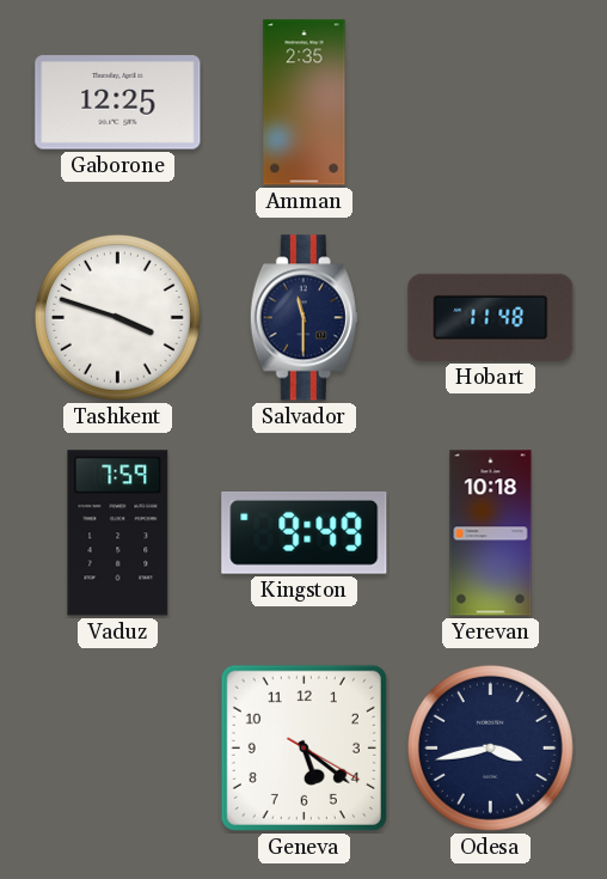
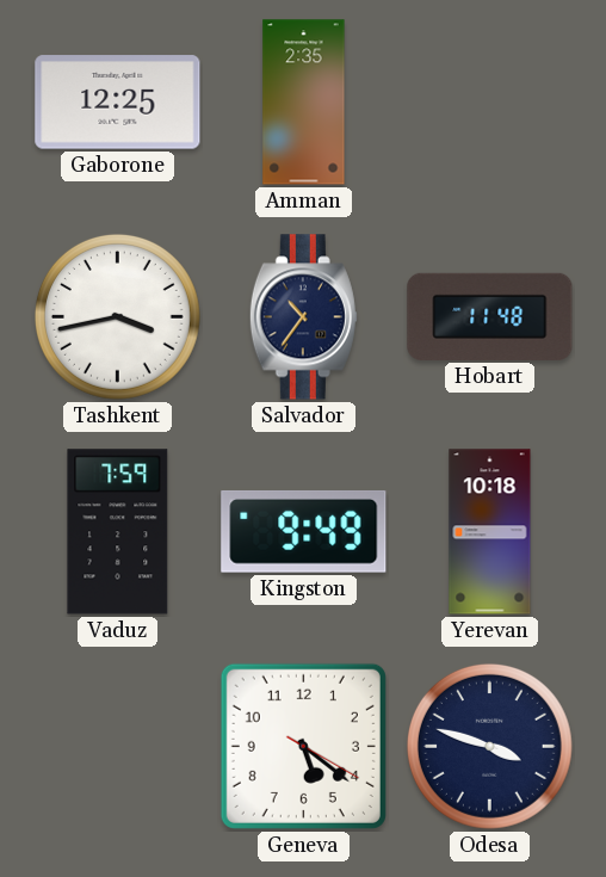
Tashkent: 3:48 -> 3:43
Salvador: 11:30 -> 10:36
Odesa: 3:43 -> 3:48
